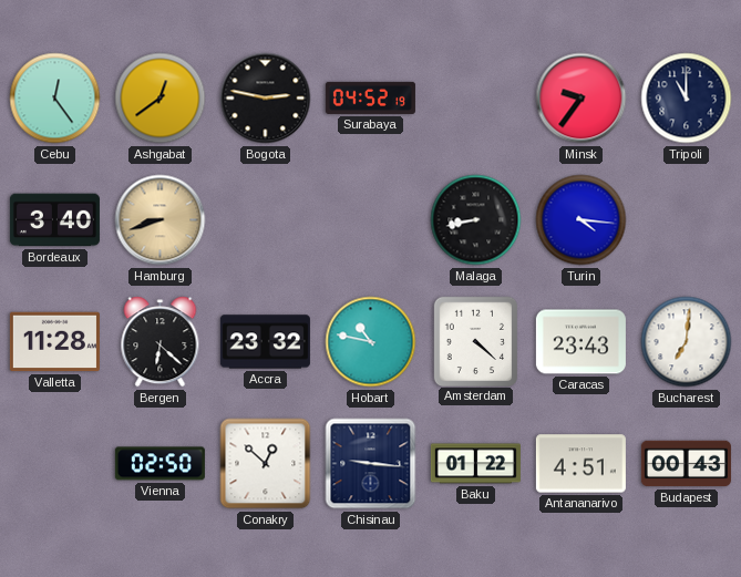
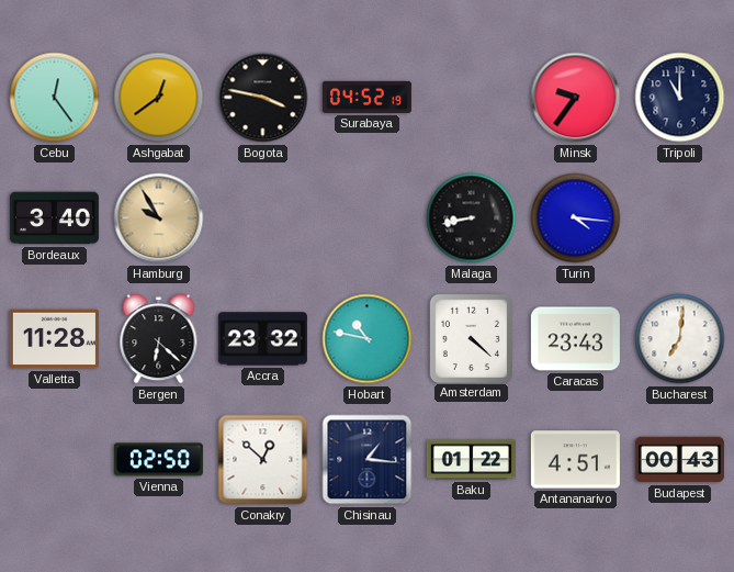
Bogota: 2:47 -> 3:47
Hamburg: 8:42 -> 9:55
Chisinau: 9:16 -> 1:16
